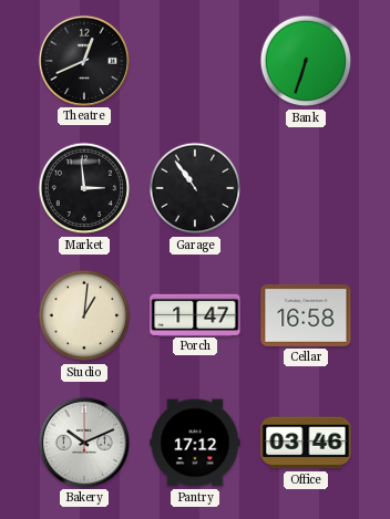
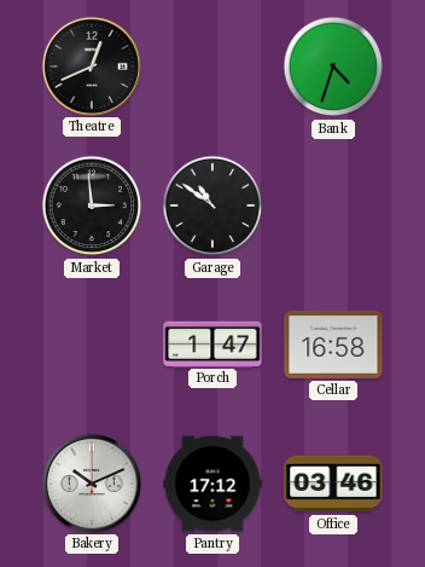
Bank: 6:33 -> 4:33
Garage: 10:54 -> 10:51
Studio: 1:01 -> none
